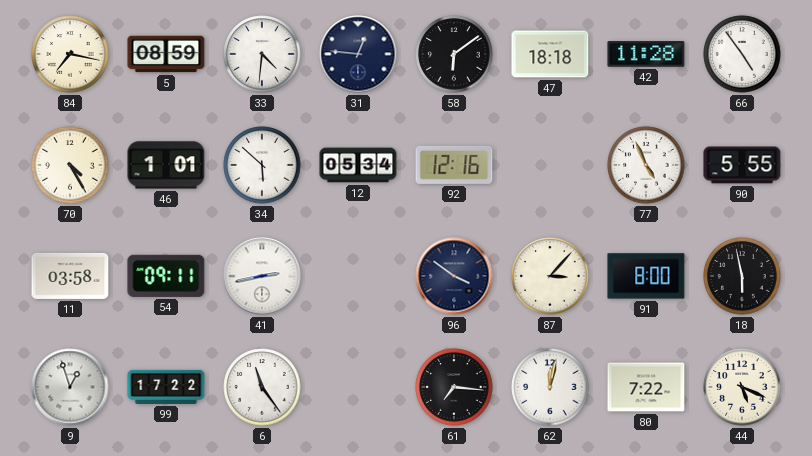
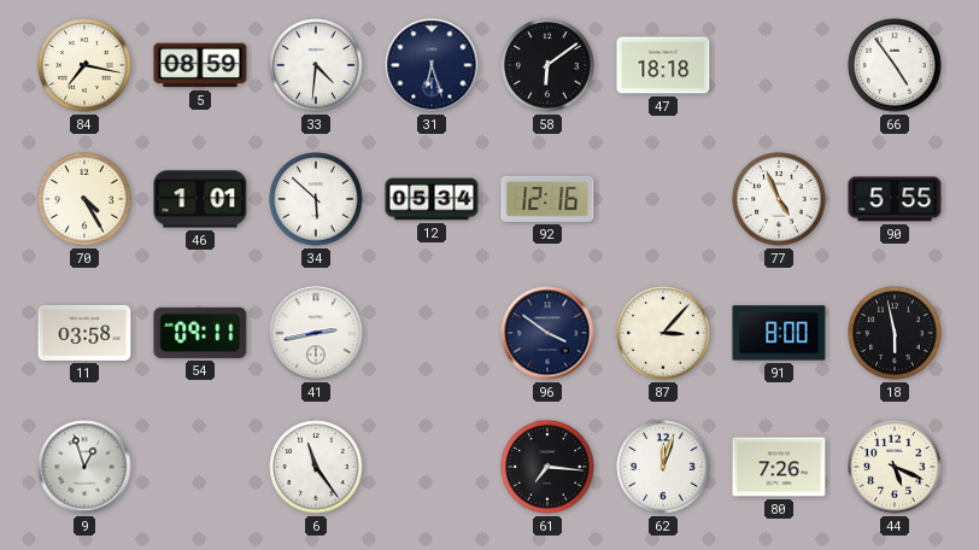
31: 12:46 -> 6:27
42: 11:28 -> none
99: 17:22 -> none
62: 12:02 -> 12:03
80: 7:22 -> 7:26
